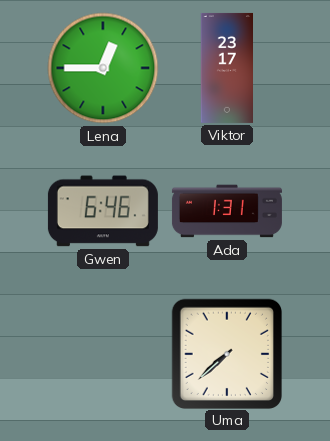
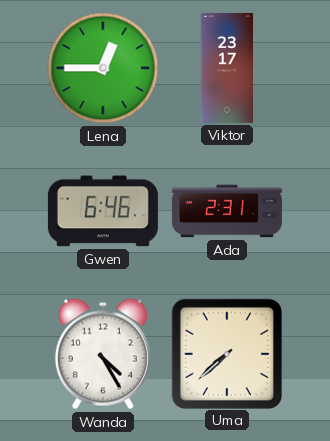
Ada: 1:31 -> 2:31
Wanda: none -> 4:25
